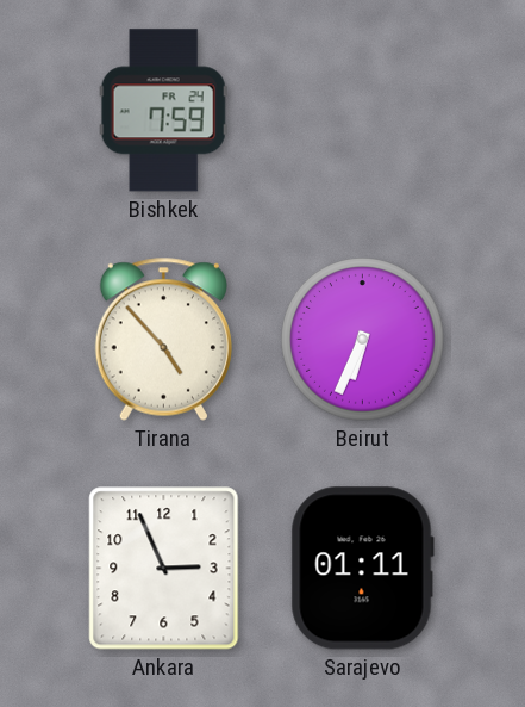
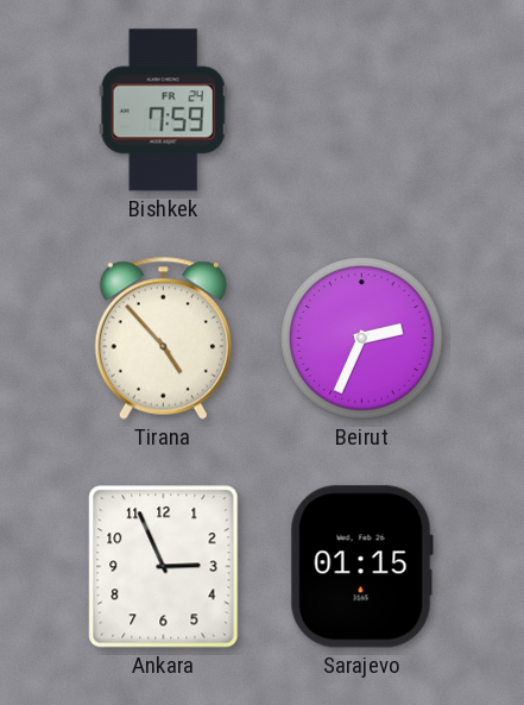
Beirut: 6:34 -> 2:34
Sarajevo: 01:11 -> 01:15
